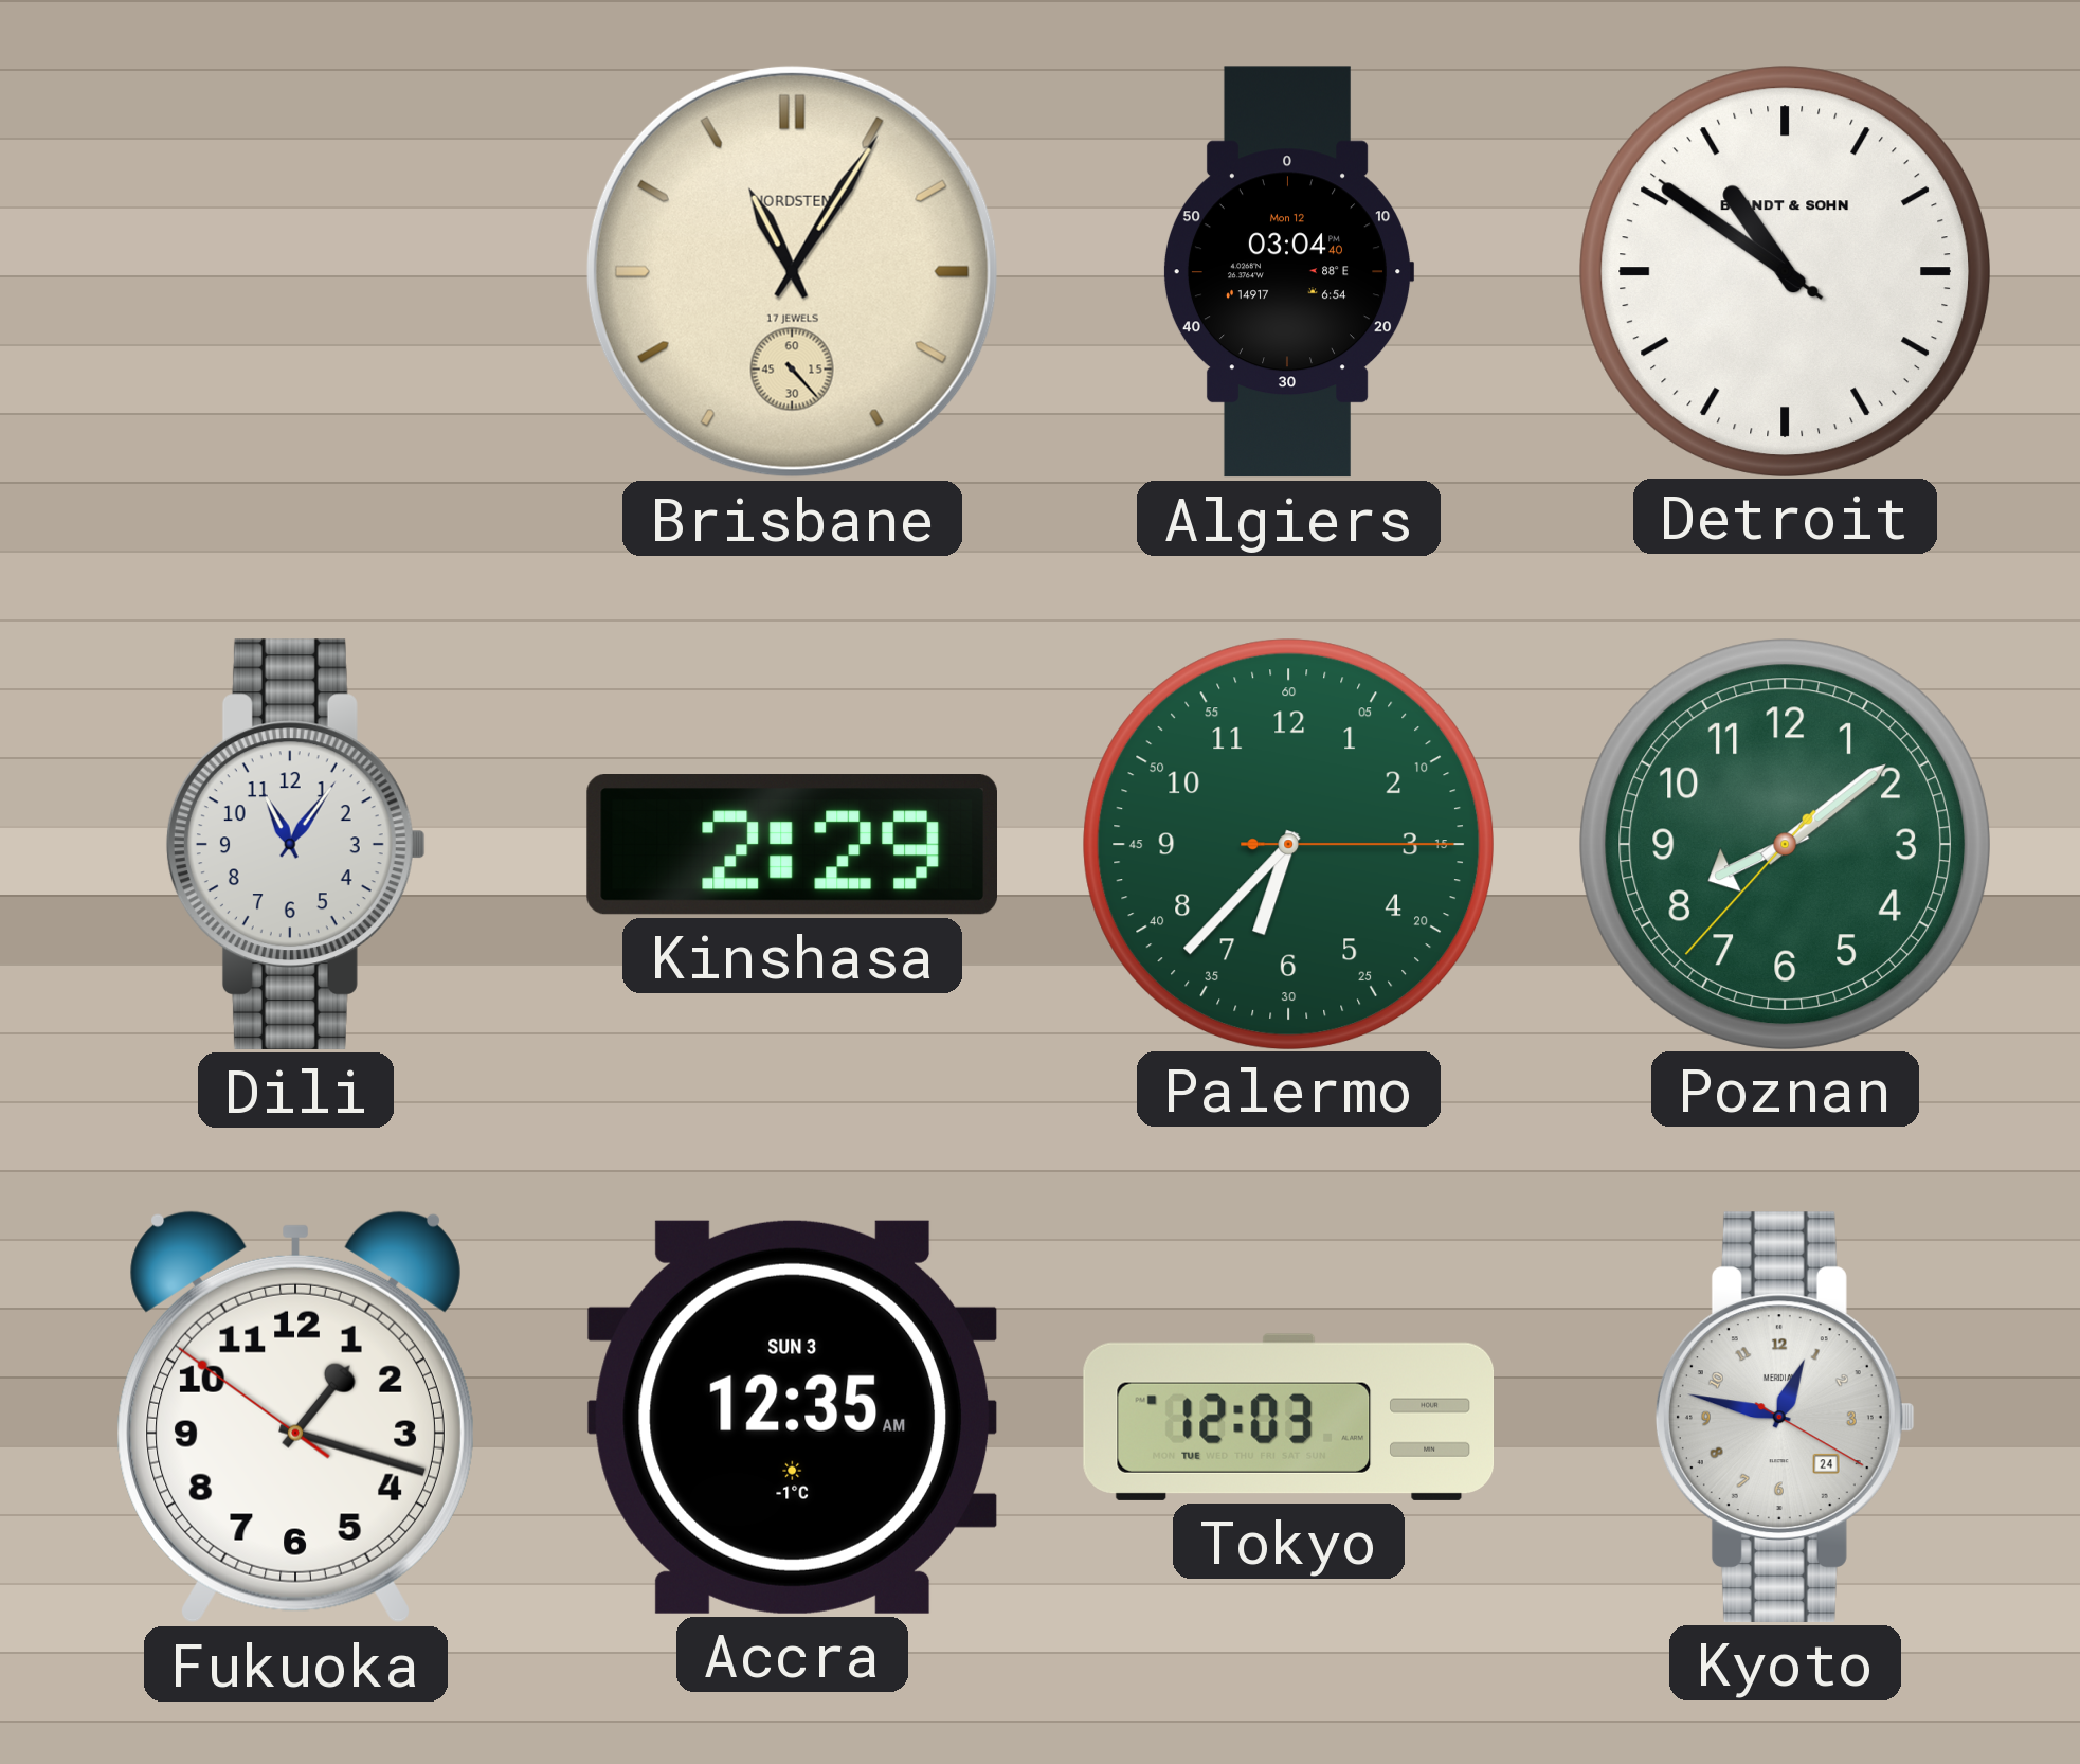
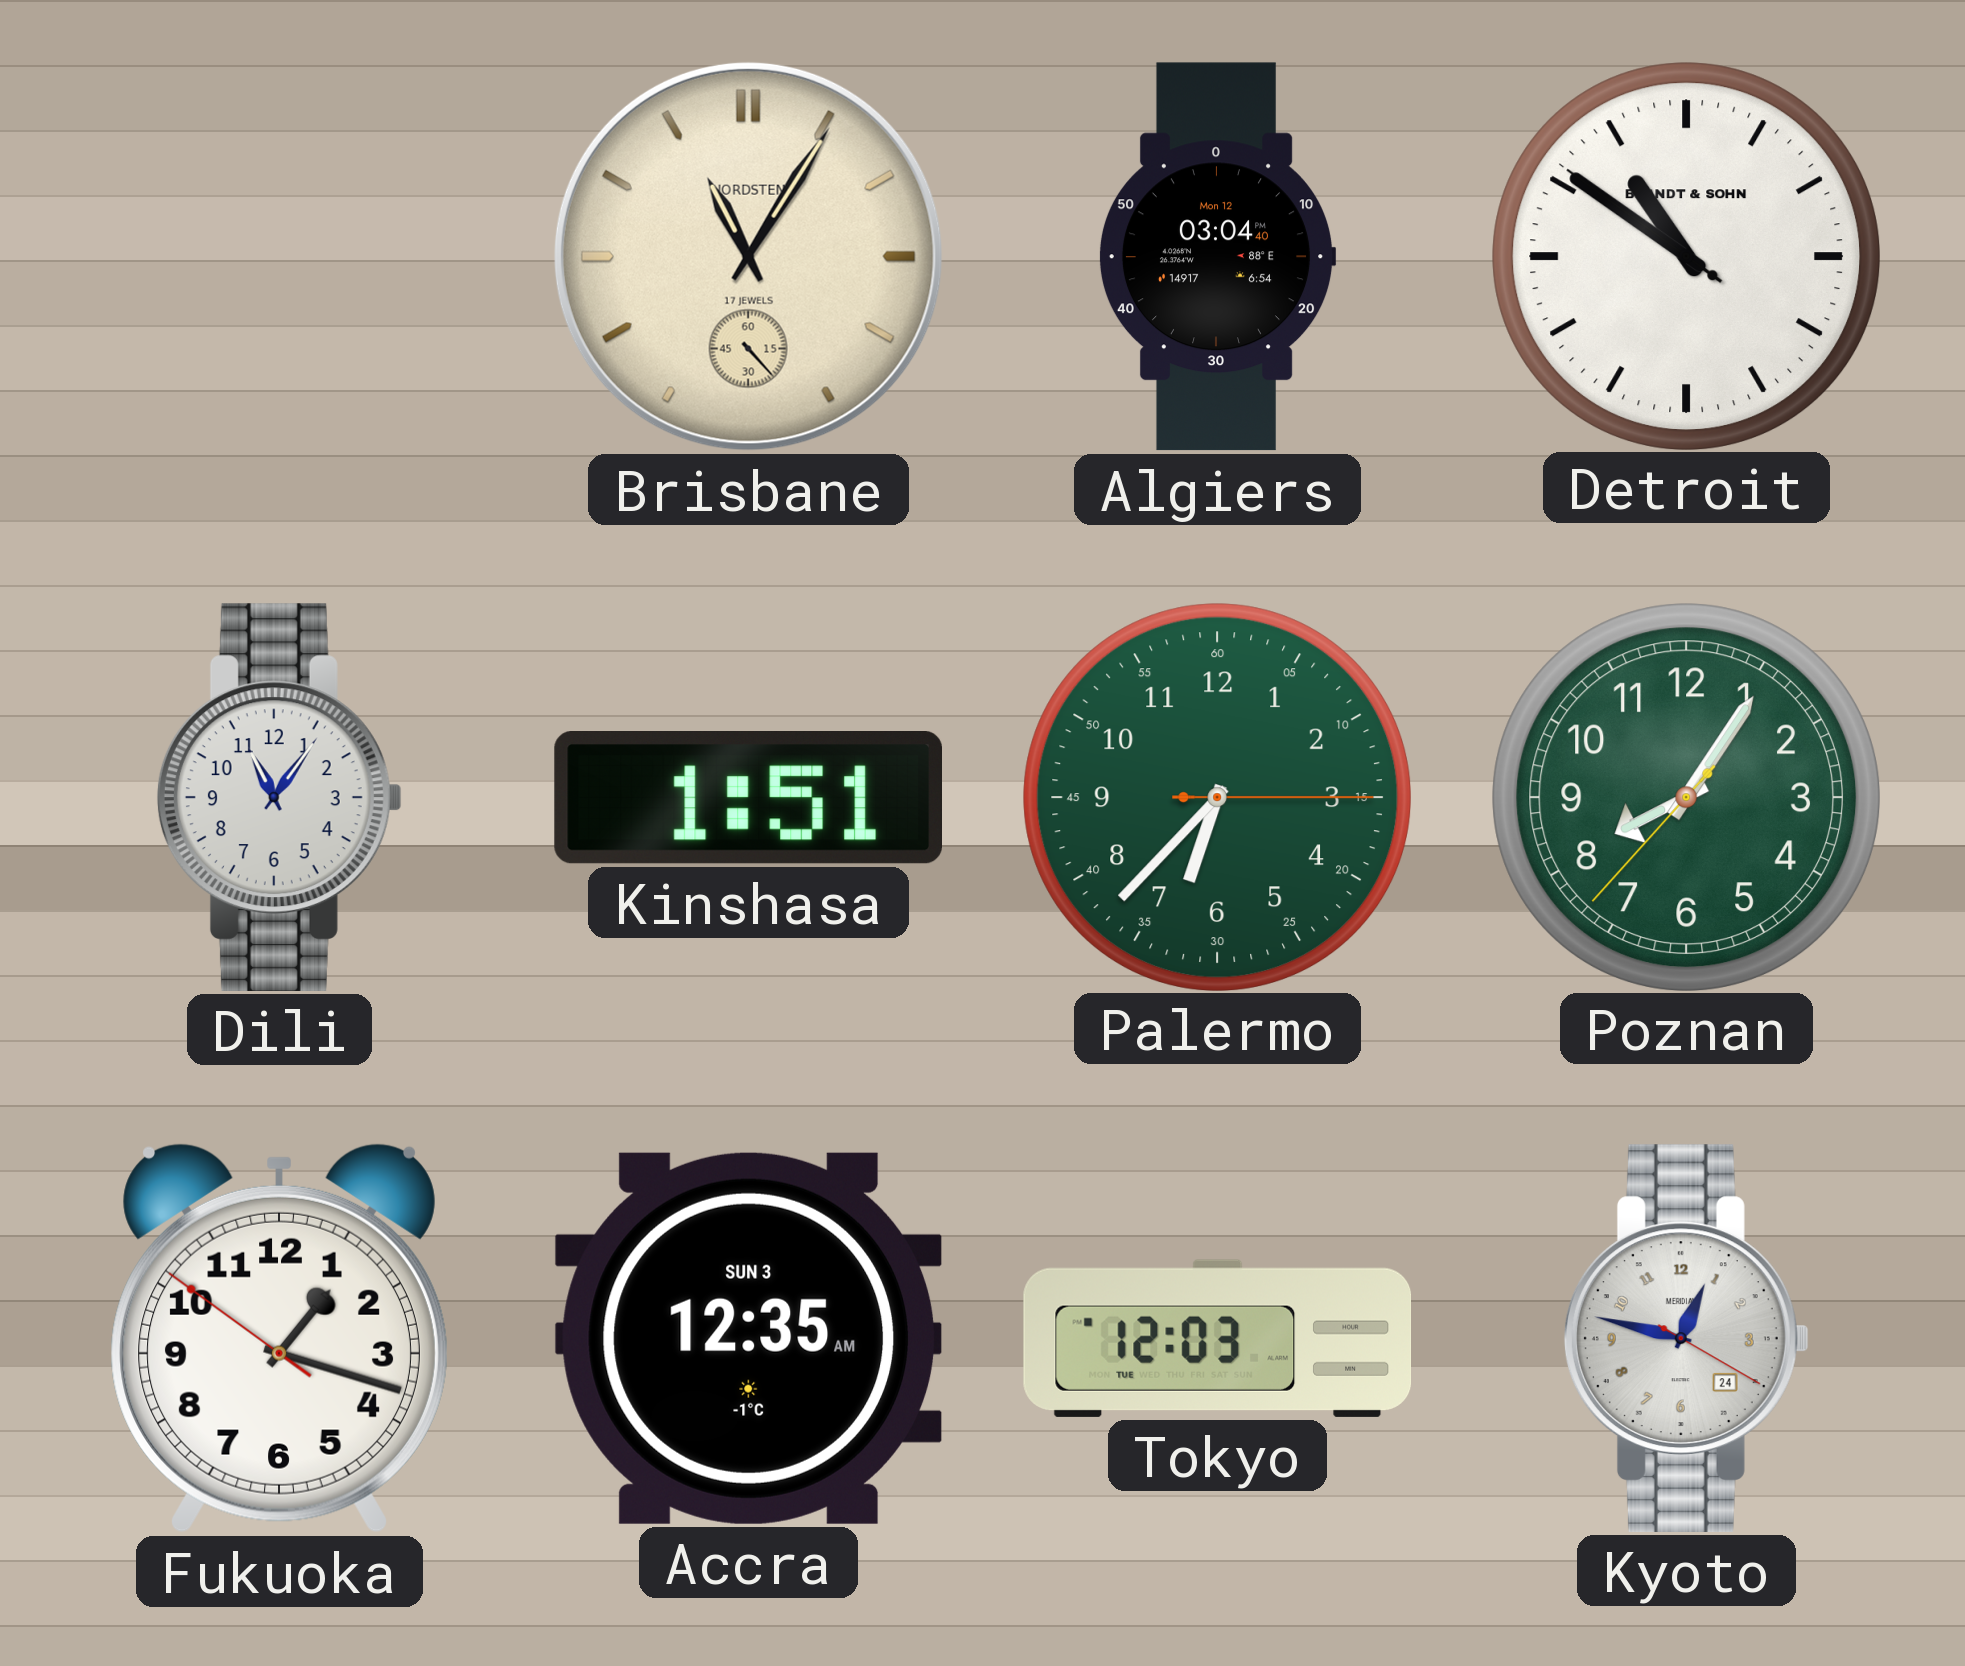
Kinshasa: 2:29 -> 1:51
Poznan: 8:08 -> 8:05
